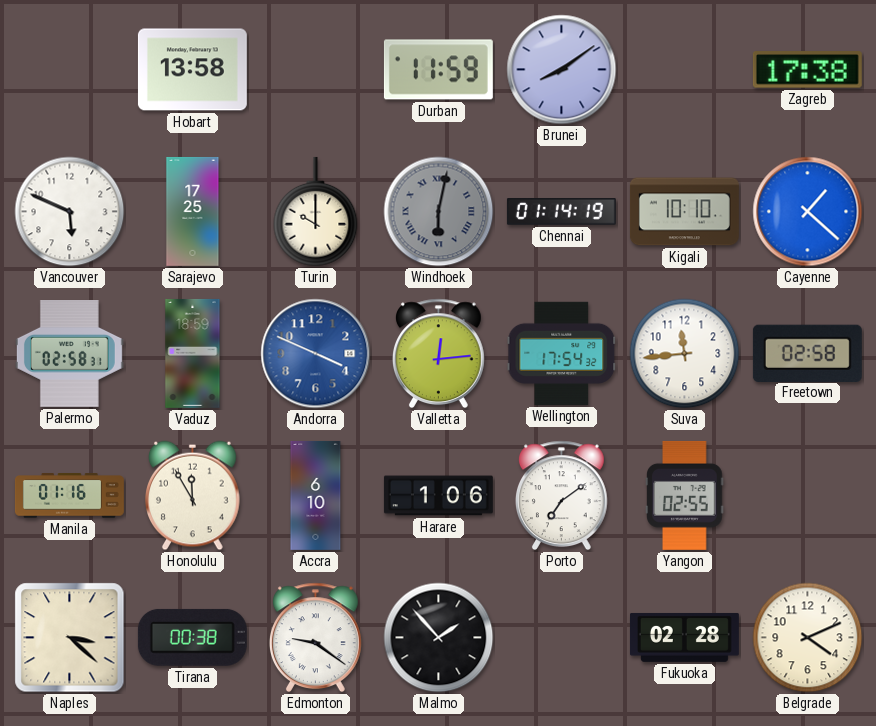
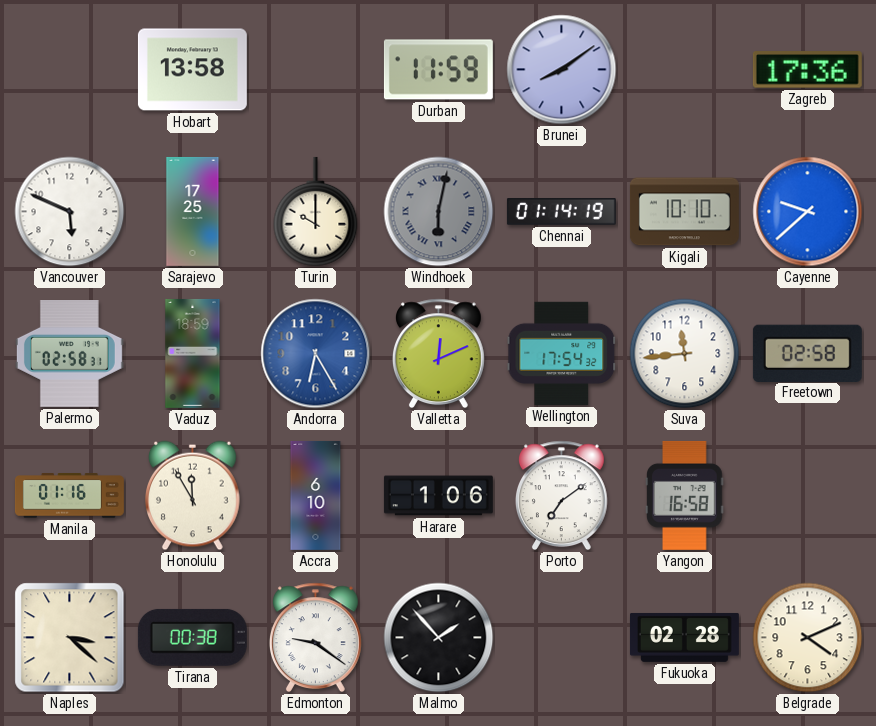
Zagreb: 17:38 -> 17:36
Cayenne: 1:22 -> 9:38
Andorra: 3:49 -> 6:25
Valletta: 12:14 -> 12:11
Yangon: 02:55 -> 16:58
